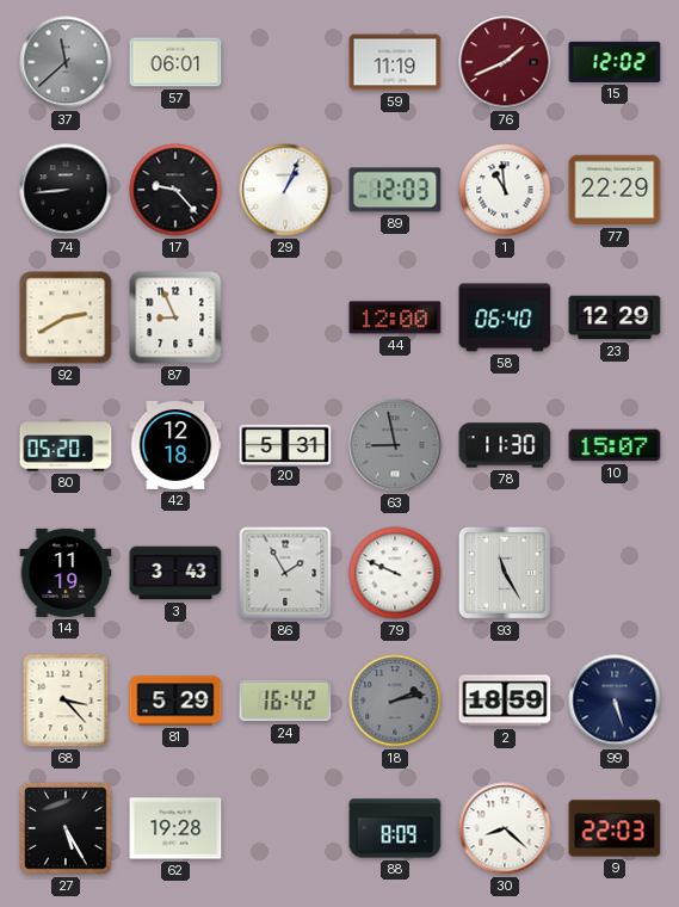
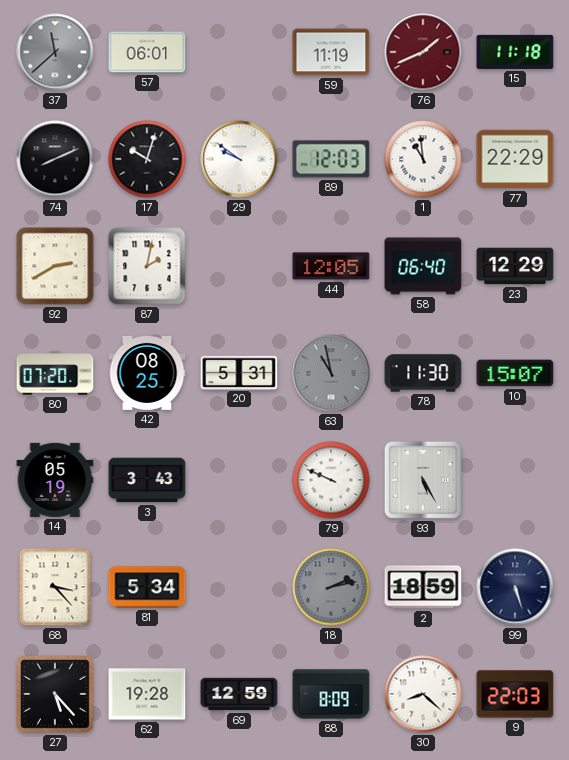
15: 12:02 -> 11:18
74: 8:44 -> 8:11
17: 9:23 -> 10:03
29: 1:04 -> 9:51
87: 8:56 -> 2:02
44: 12:00 -> 12:05
80: 05:20 -> 07:20
42: 12:18 -> 08:25
63: 8:58 -> 10:58
14: 11:19 -> 05:19
86: 1:55 -> none
93: 11:25 -> 5:25
81: 5:29 -> 5:34
24: 16:42 -> none
27: 5:25 -> 5:23
69: none -> 12:59
